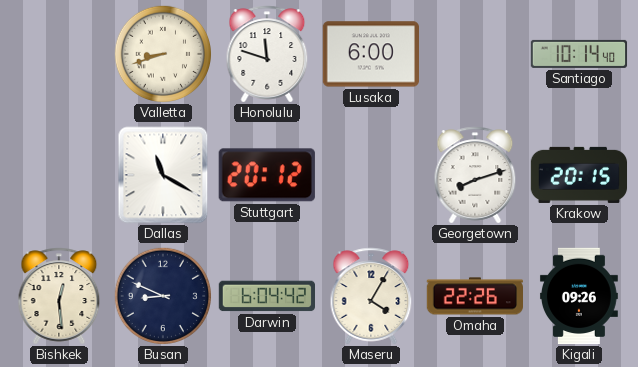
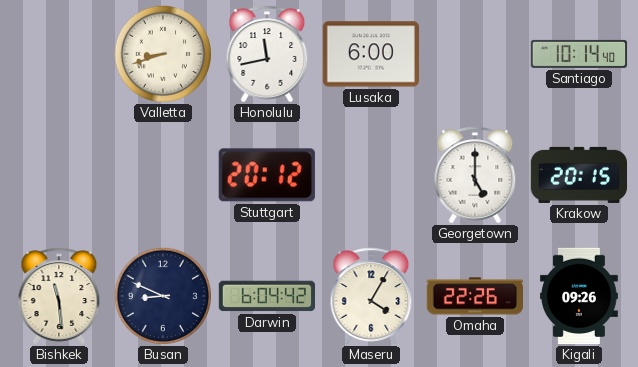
Honolulu: 11:48 -> 11:43
Dallas: 11:20 -> none
Georgetown: 8:12 -> 5:00
Bishkek: 12:29 -> 11:29
